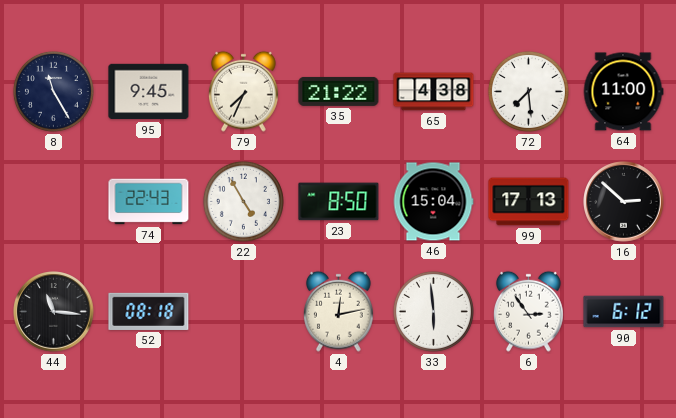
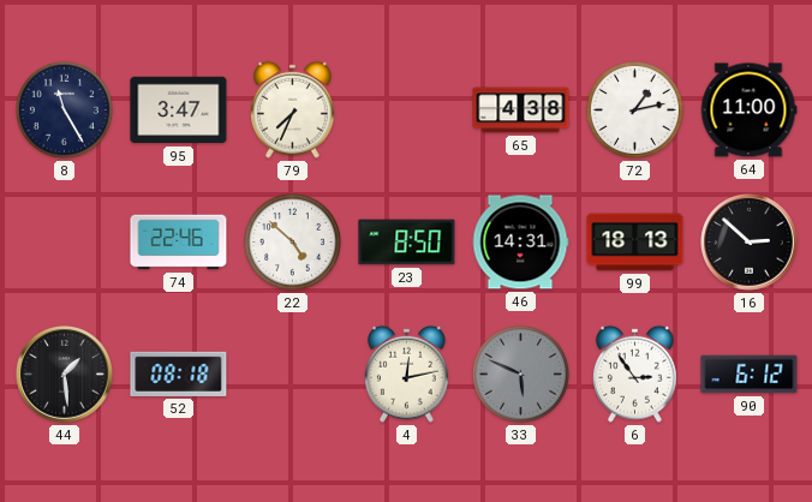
95: 9:45 -> 3:47
35: 21:22 -> none
72: 7:29 -> 1:13
74: 22:43 -> 22:46
22: 4:55 -> 4:52
46: 15:04 -> 14:31
99: 17:13 -> 18:13
44: 11:16 -> 1:29
33: 5:59 -> 5:49
33 dial: white -> grey
